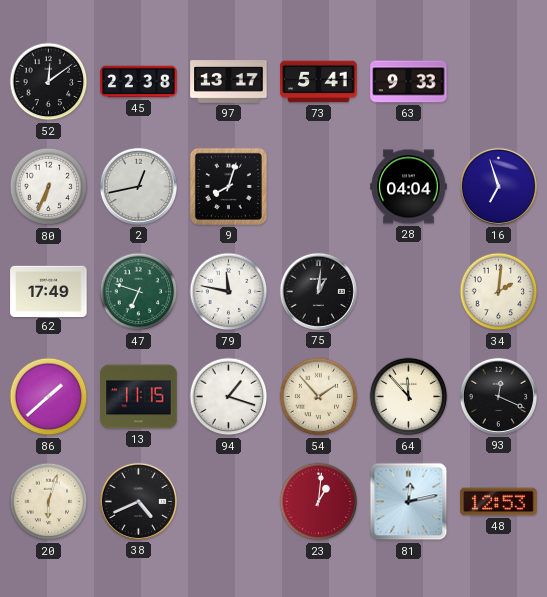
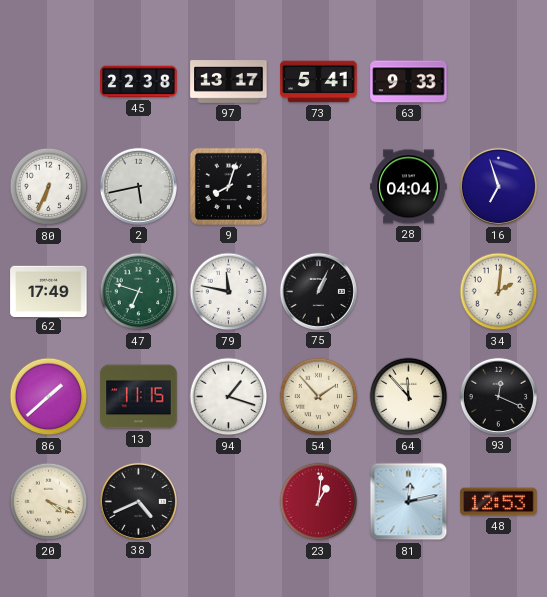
52: 12:09 -> none
2: 12:43 -> 5:43
75: 1:01 -> 1:04
20: 6:03 -> 4:19
